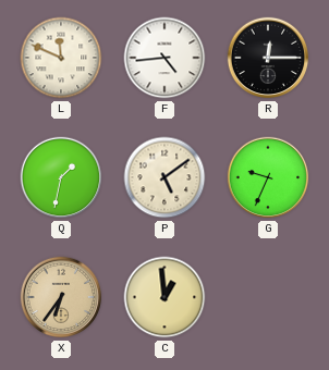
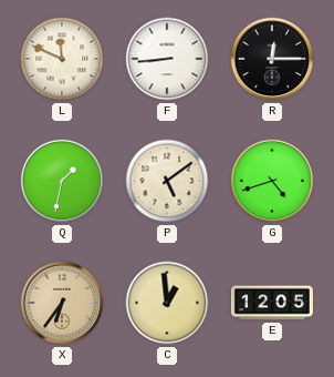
F: 4:44 -> 8:44
G: 9:34 -> 4:42
E: none -> 12:05
